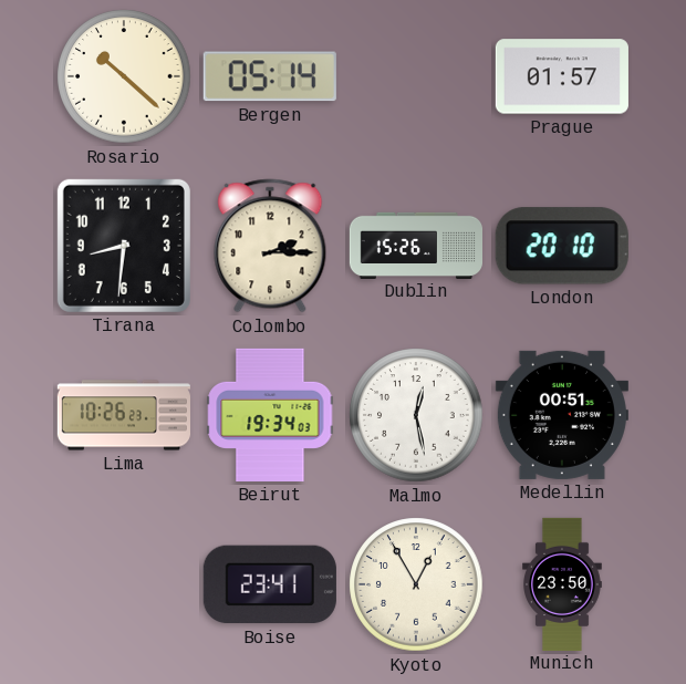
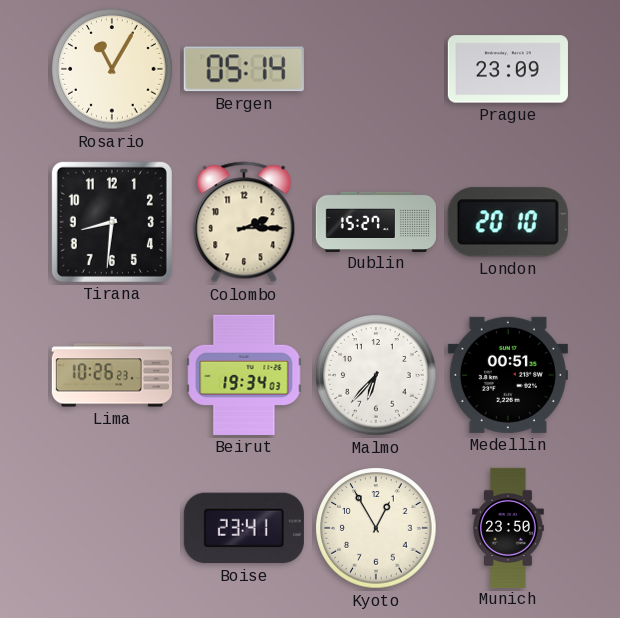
Rosario: 10:22 -> 11:05
Prague: 01:57 -> 23:09
Dublin: 15:26 -> 15:27
Malmo: 12:28 -> 6:37
